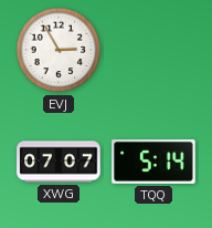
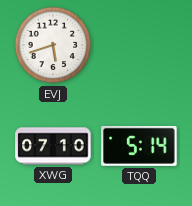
EVJ: 2:55 -> 5:42
XWG: 07:07 -> 07:10
